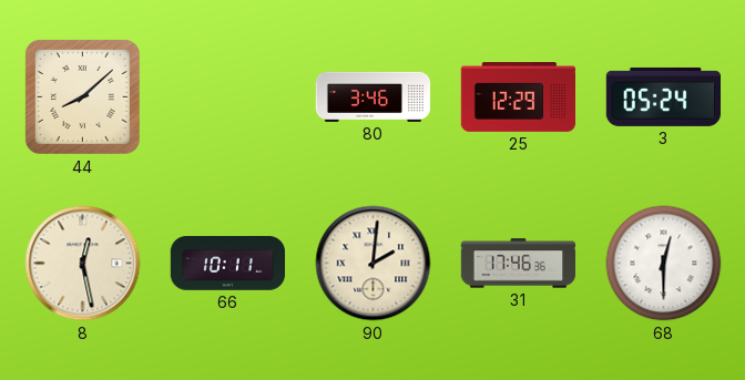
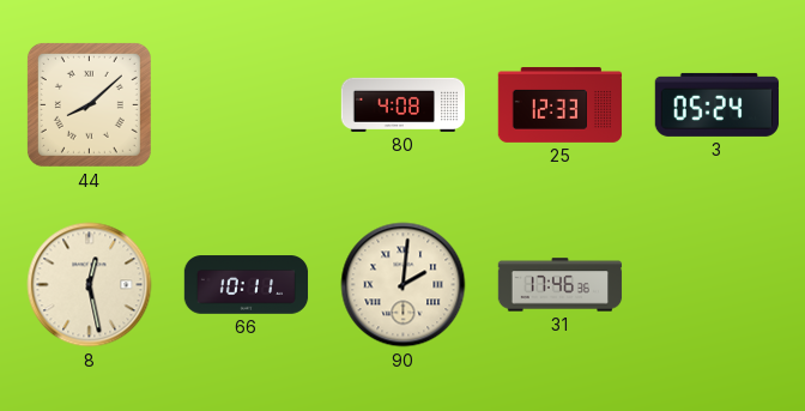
80: 3:46 -> 4:08
25: 12:29 -> 12:33
68: 12:30 -> none
